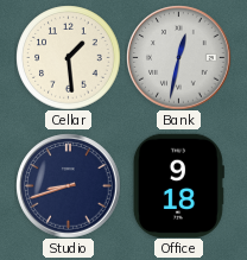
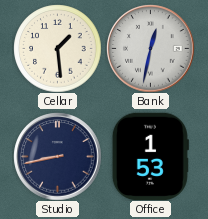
Studio: 8:42 -> 8:43
Office: 9:18 -> 1:53
